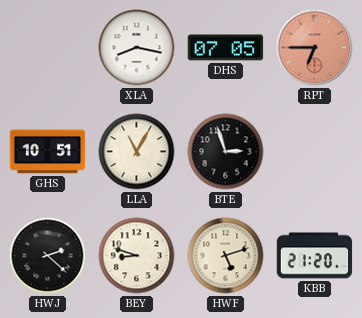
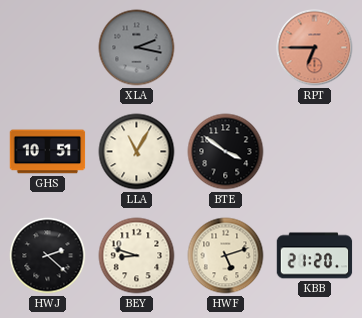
XLA: 8:17 -> 2:17
XLA dial: white -> grey
DHS: 07:05 -> none
BTE: 2:57 -> 3:51
